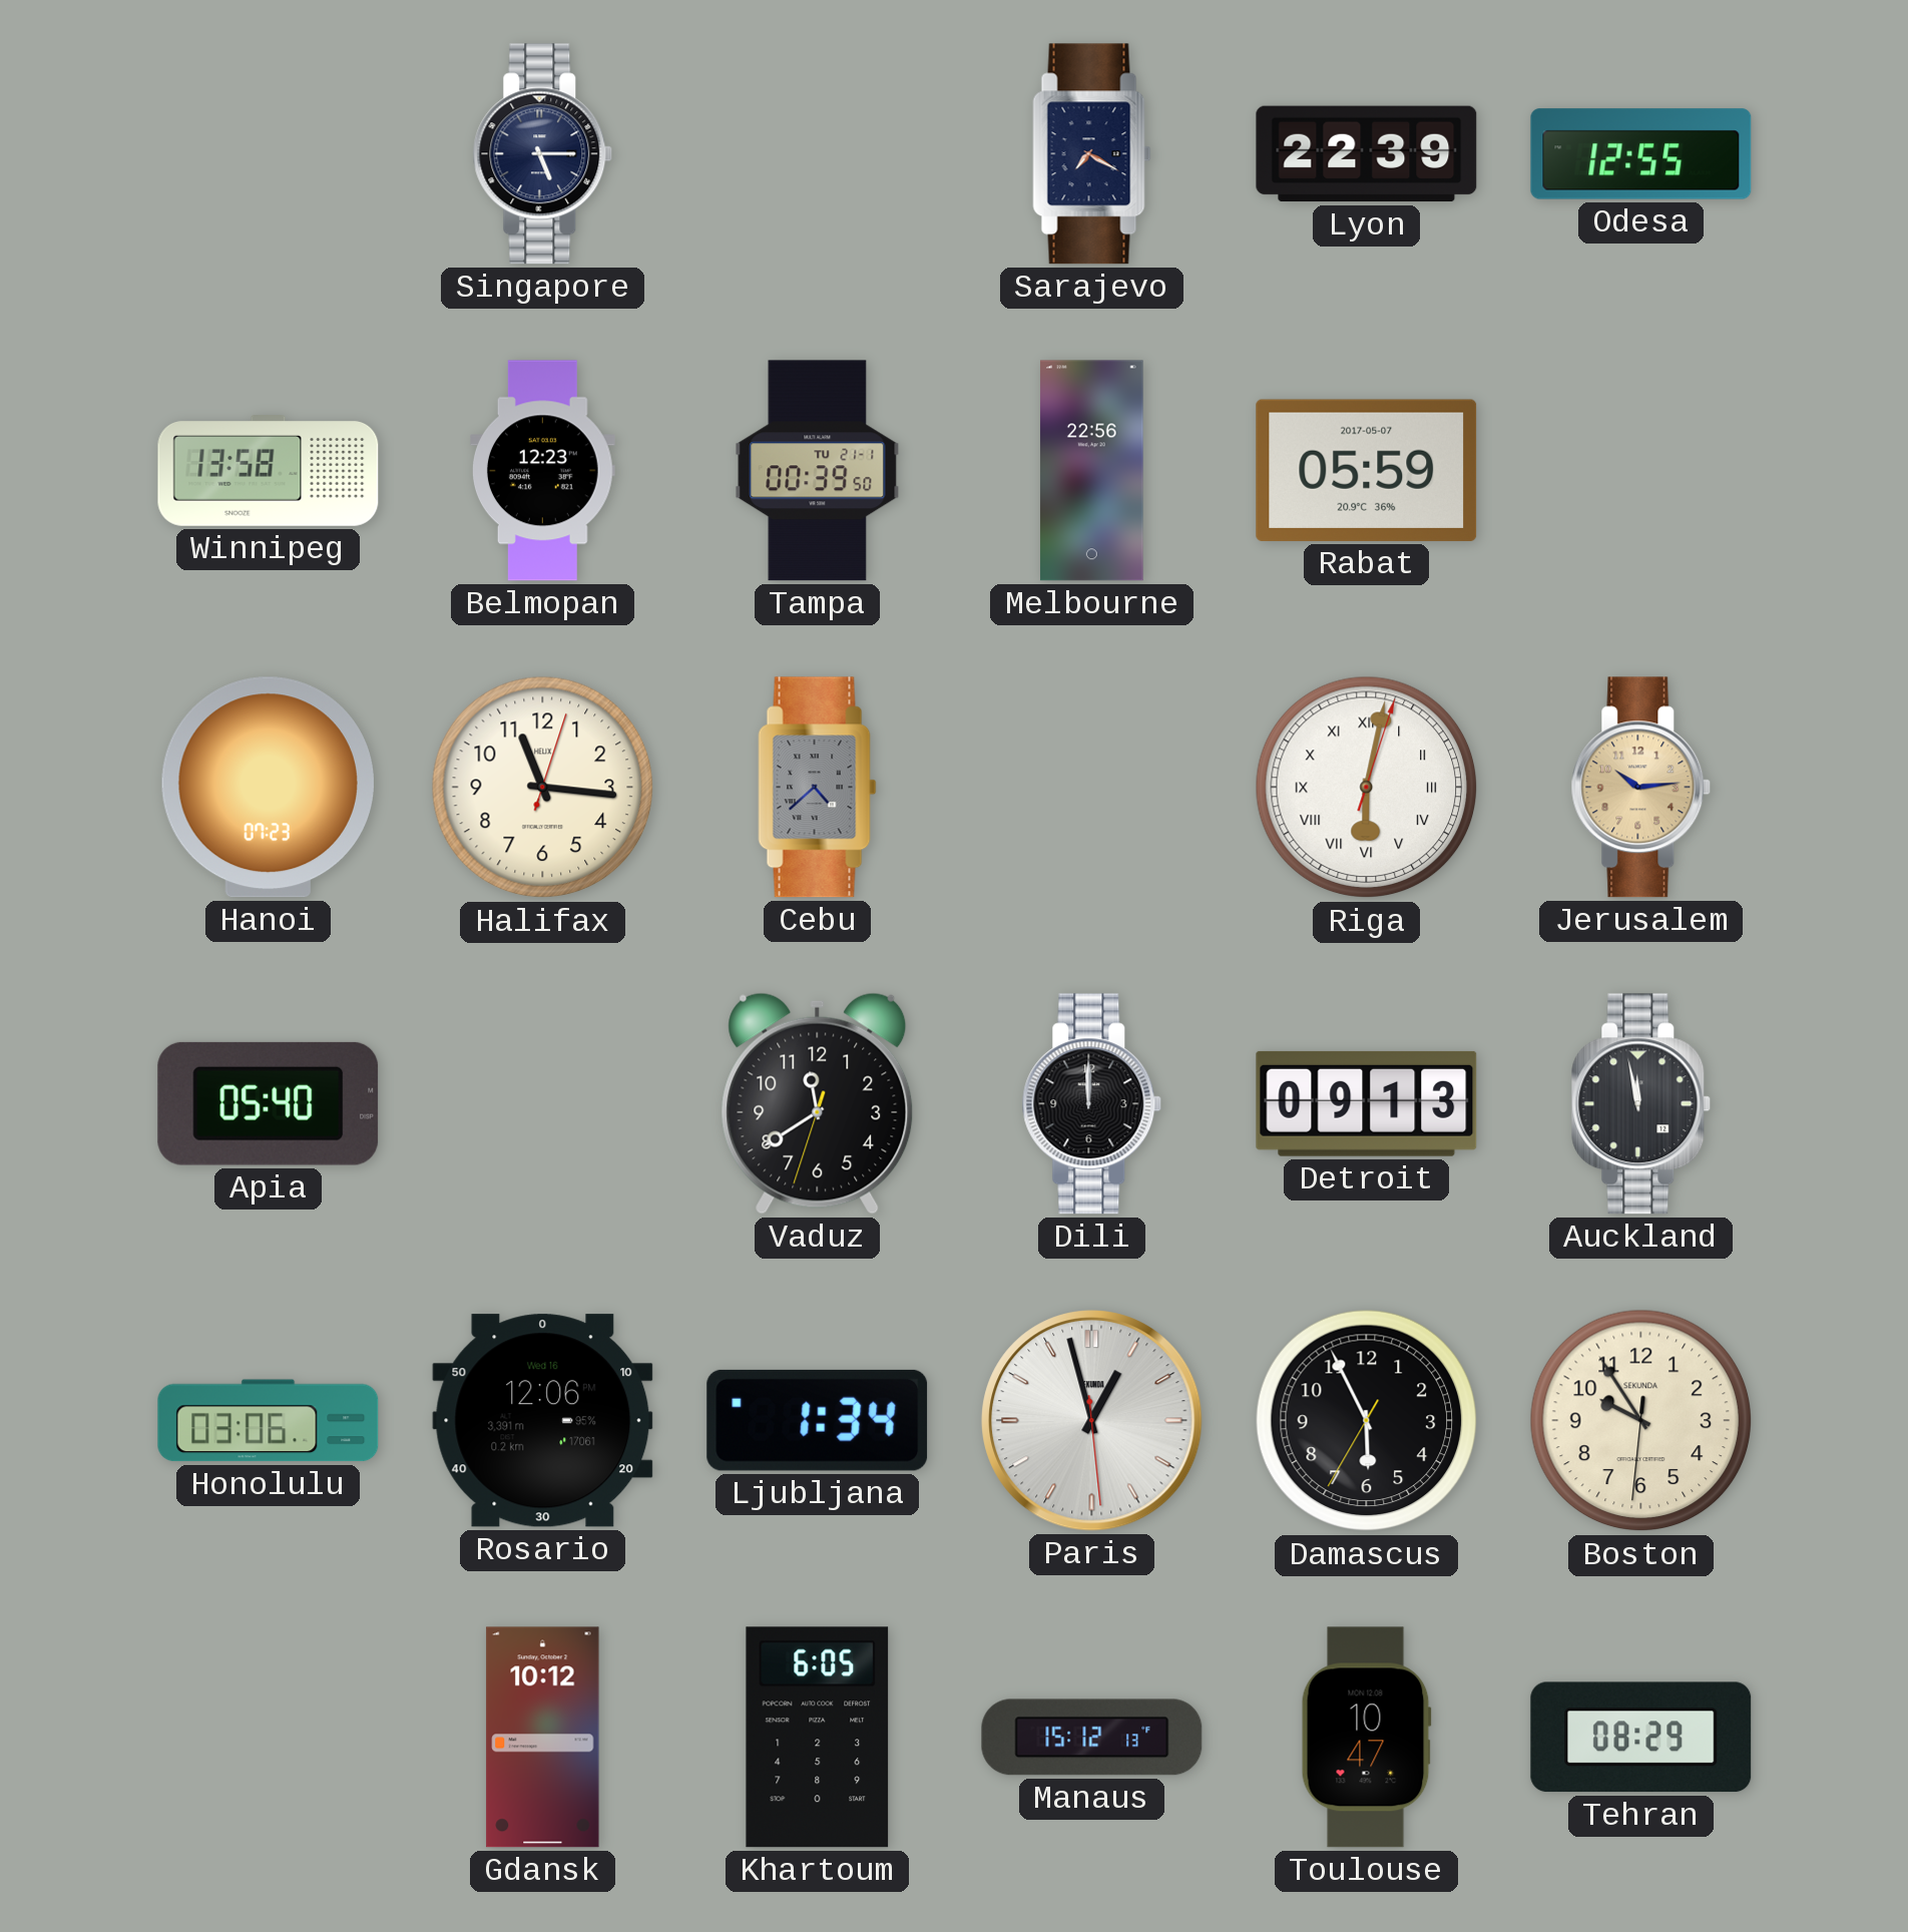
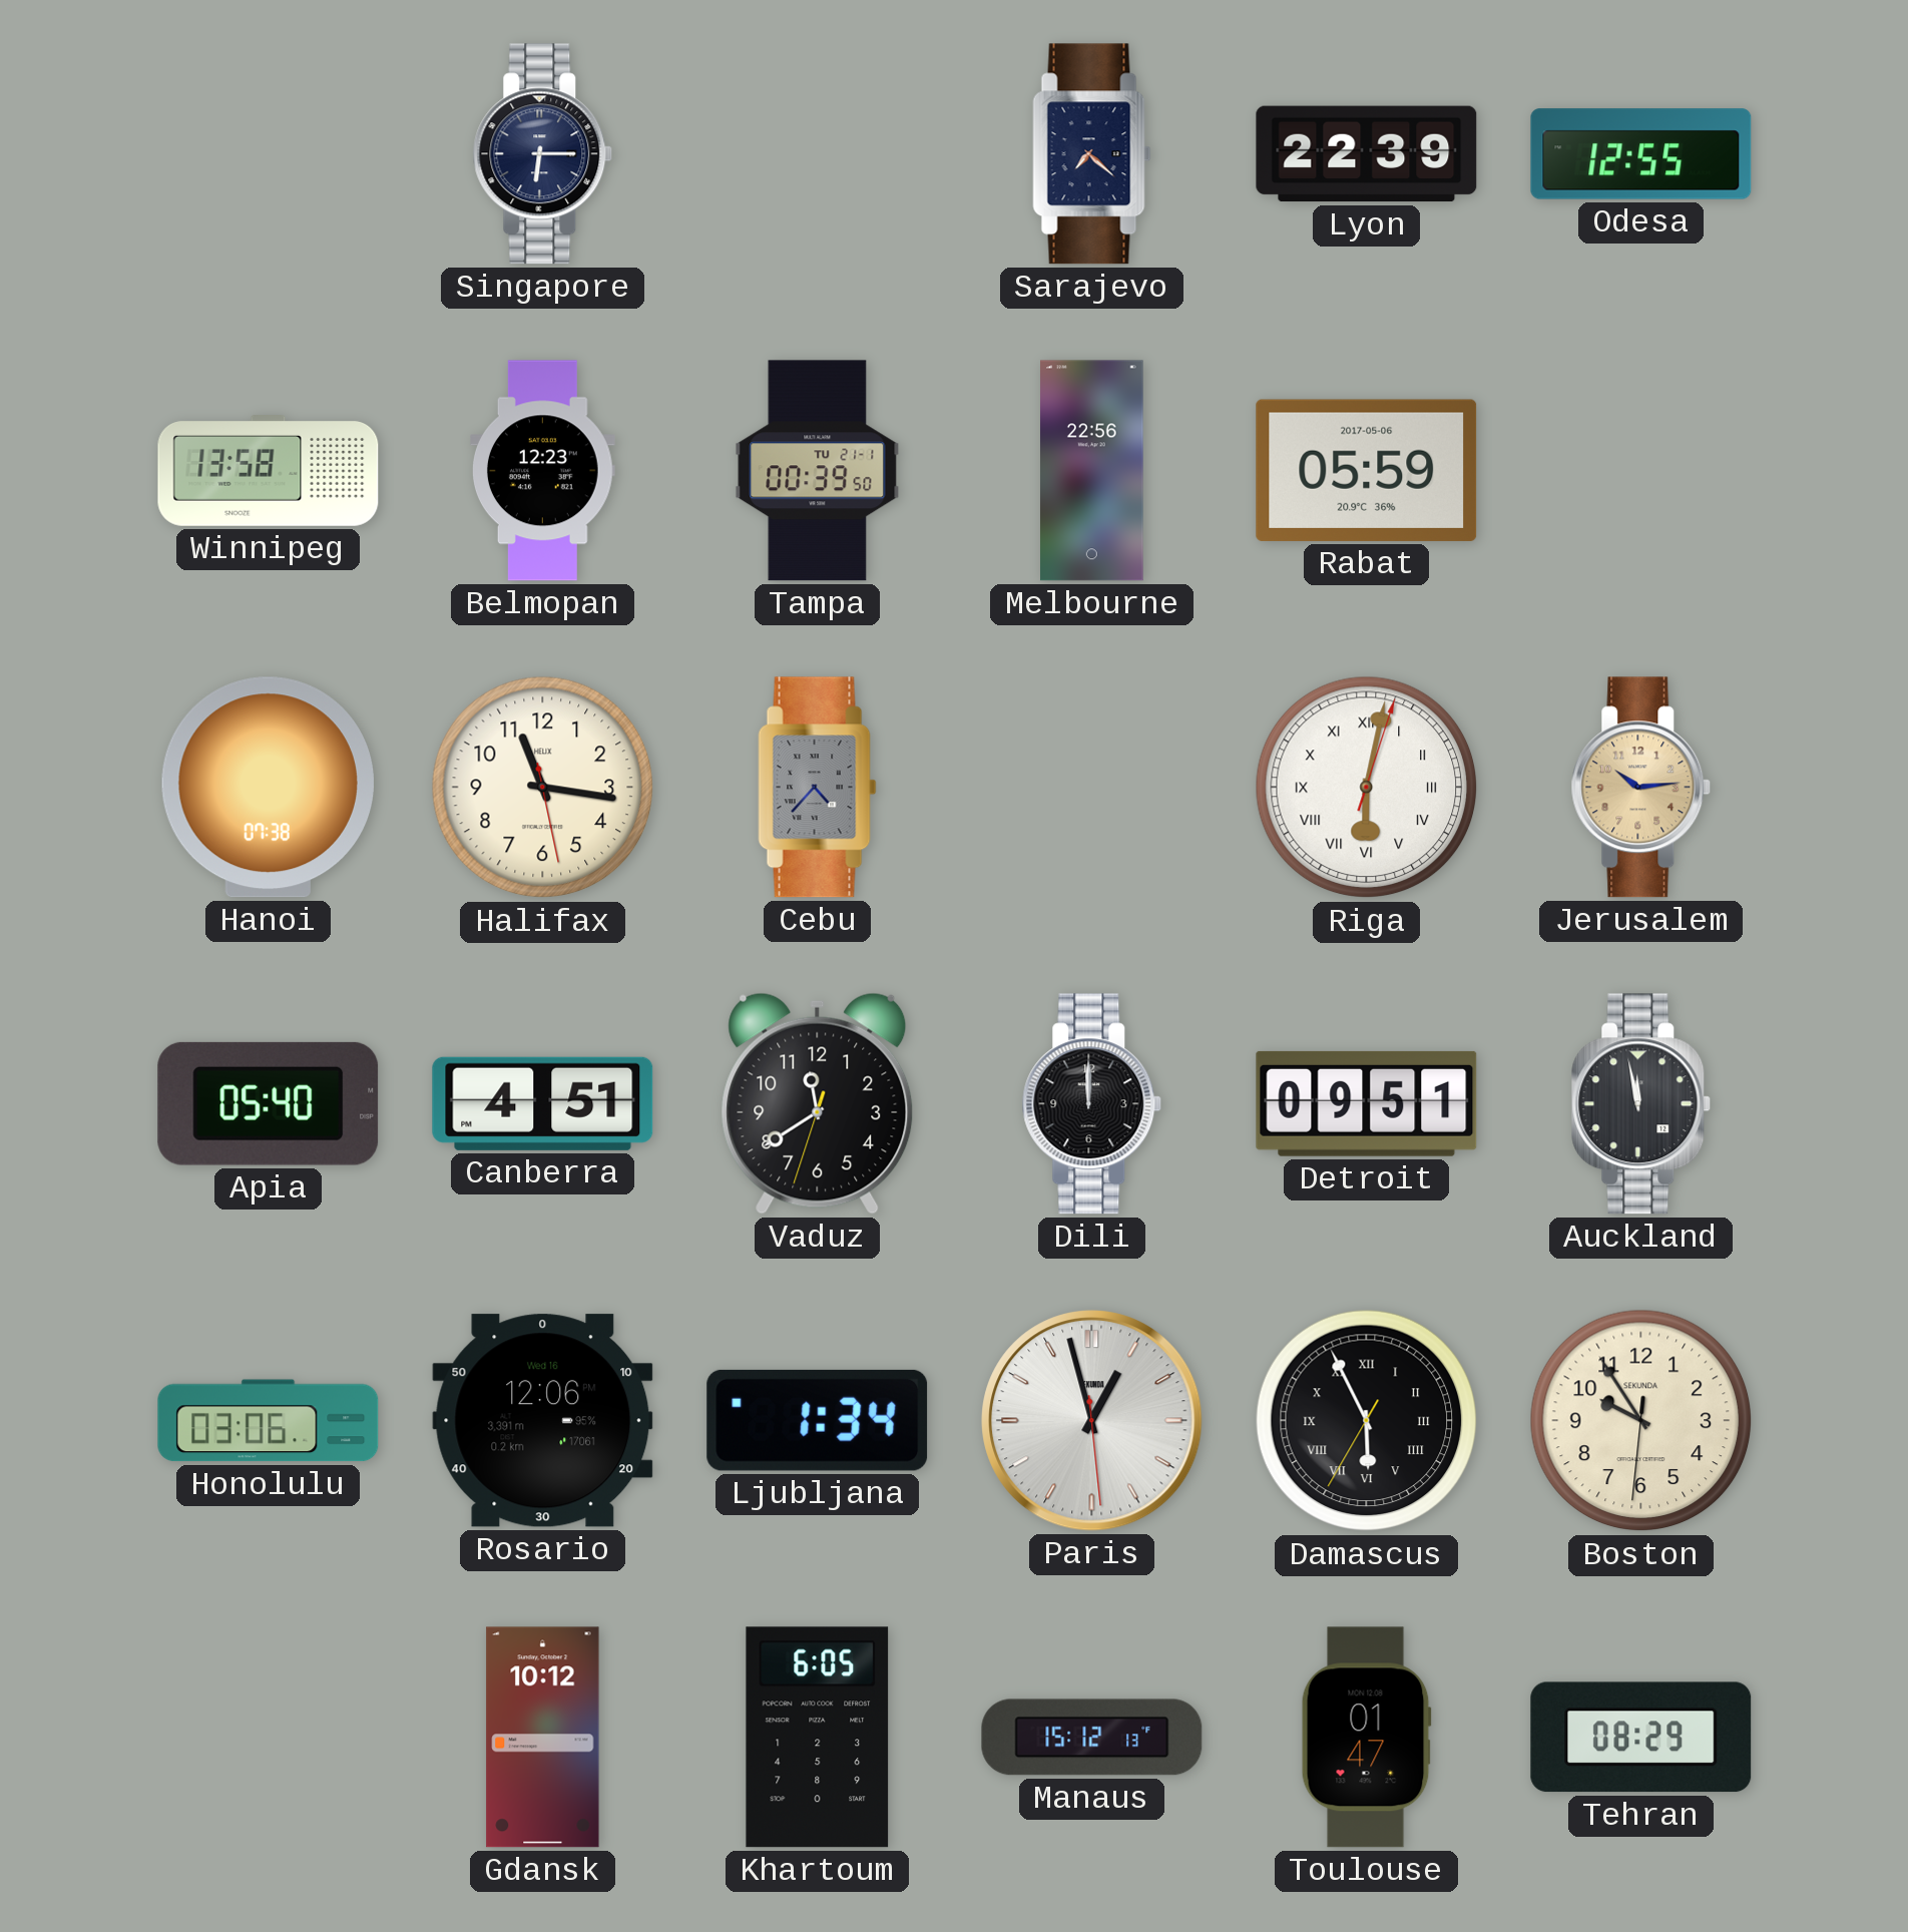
Singapore: 5:15 -> 6:15
Sarajevo: 7:20 -> 7:22
Rabat date: 2017-05-07 -> 2017-05-06
Hanoi: 07:23 -> 07:38
Halifax: 11:16:03 -> 11:16:28
Cebu: 4:38 -> 4:37
Canberra: none -> 4:51
Detroit: 09:13 -> 09:51
Damascus numerals: Arabic -> Roman
Toulouse: 10:47 -> 01:47
